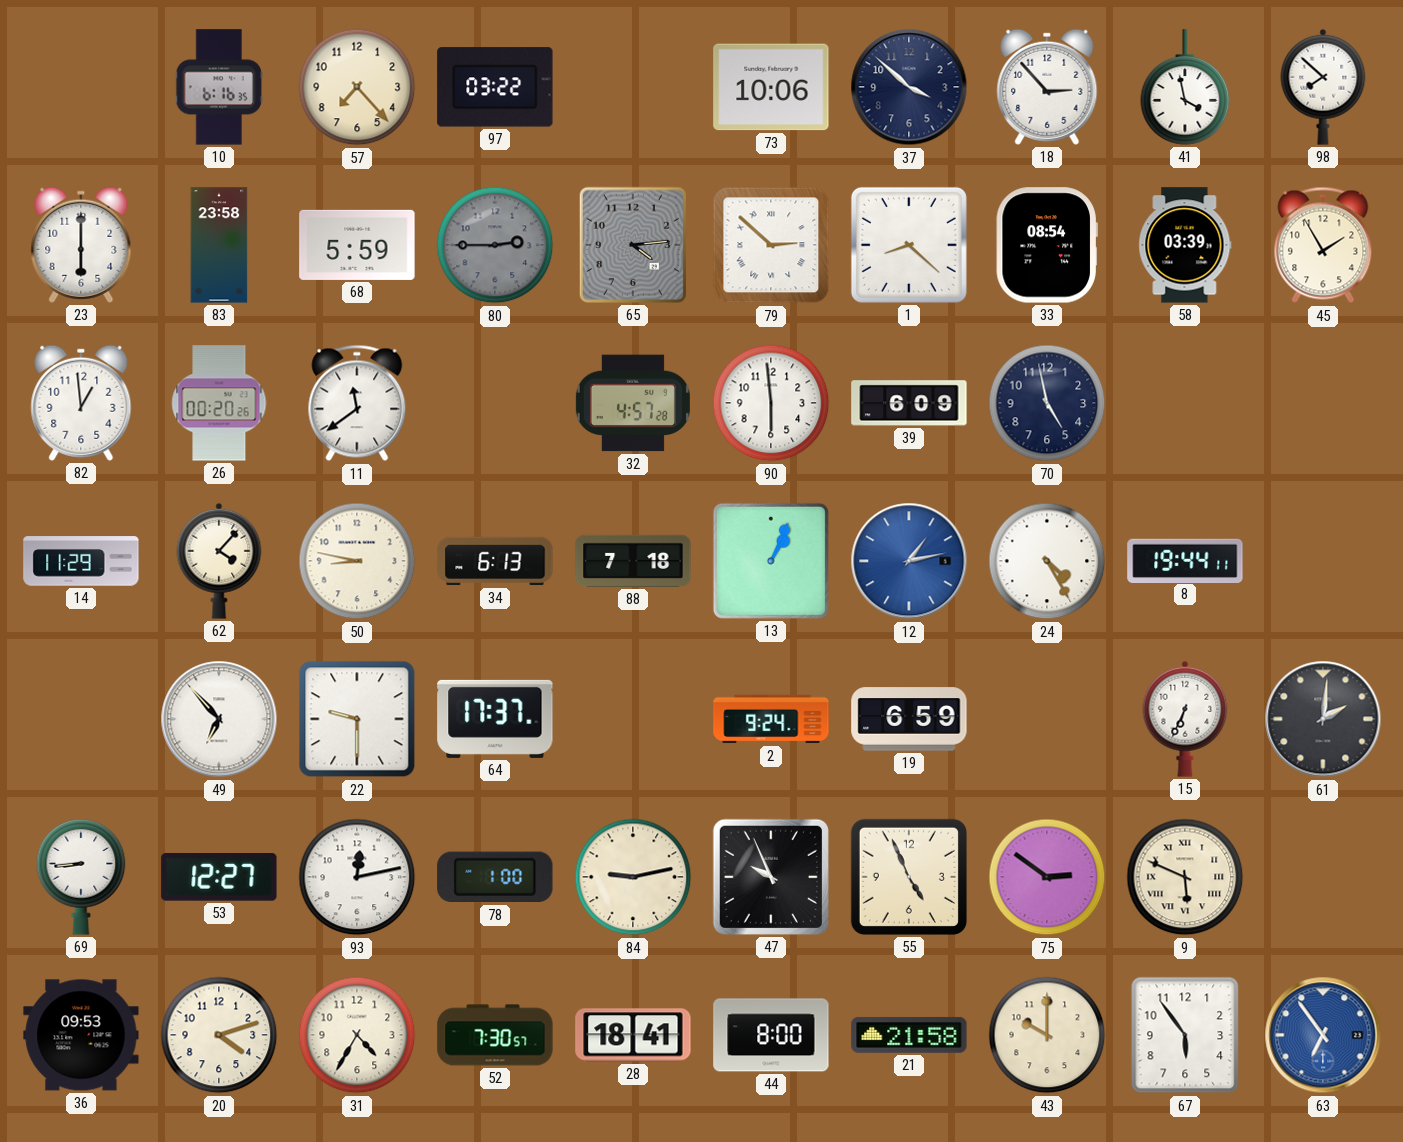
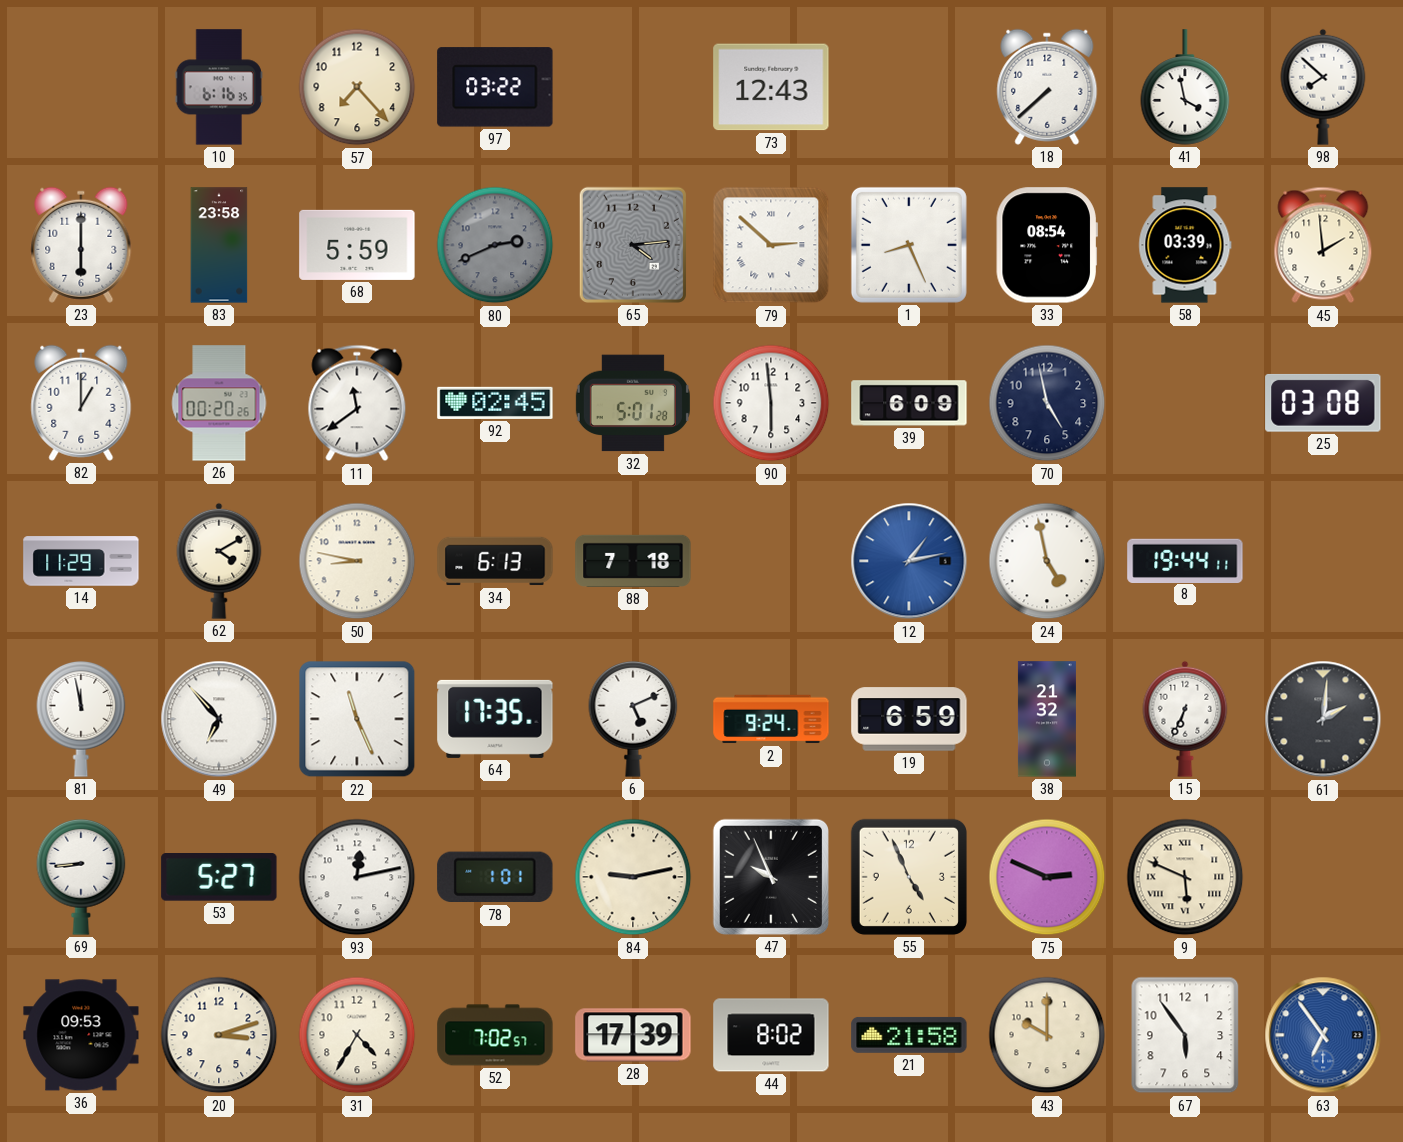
73: 10:06 -> 12:43
37: 3:52 -> none
18: 2:53 -> 7:38
80: 2:45 -> 2:41
1: 8:22 -> 8:26
45: 1:55 -> 1:59
82: 12:59 -> 1:00
92: none -> 02:45
32: 4:57 -> 5:01
25: none -> 03:08
62: 4:07 -> 4:10
13: 1:04 -> none
24: 4:25 -> 4:58
81: none -> 11:58
22: 9:30 -> 11:26
64: 17:37 -> 17:35
6: none -> 5:11
38: none -> 21:32
53: 12:27 -> 5:27
78: 1:00 -> 1:01
75: 2:51 -> 2:49
20: 4:12 -> 3:12
52: 7:30 -> 7:02
28: 18:41 -> 17:39
44: 8:00 -> 8:02
